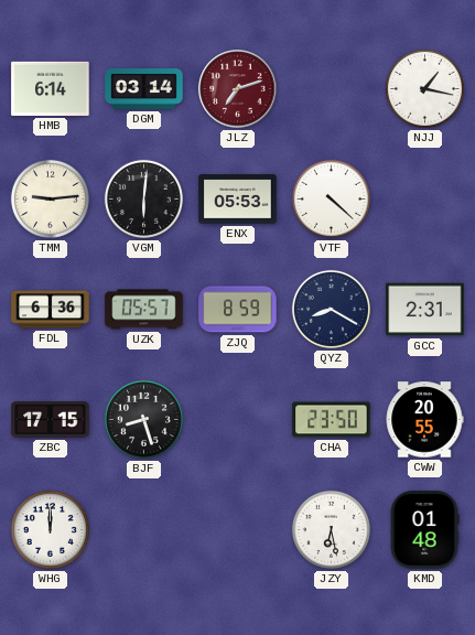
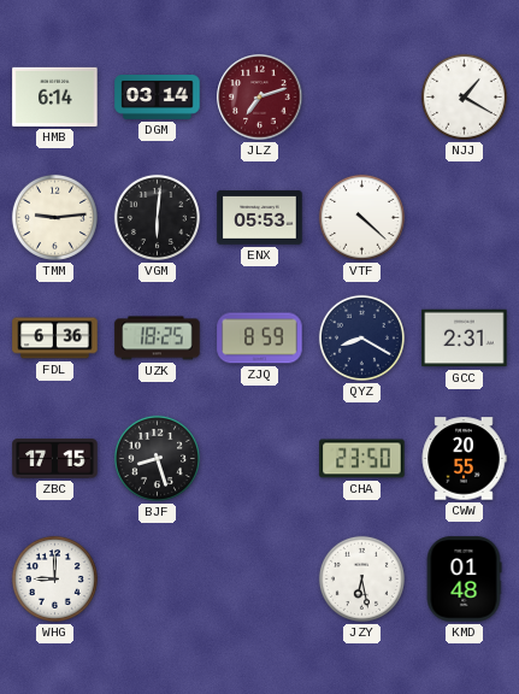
NJJ: 1:17 -> 1:20
UZK: 05:57 -> 18:25
WHG: 12:00 -> 9:00
